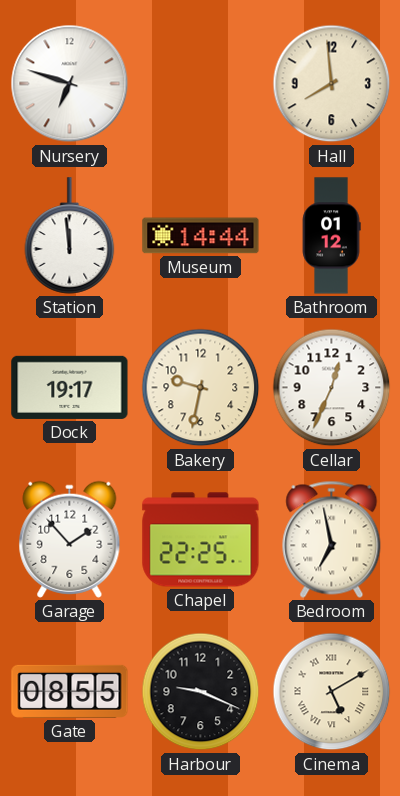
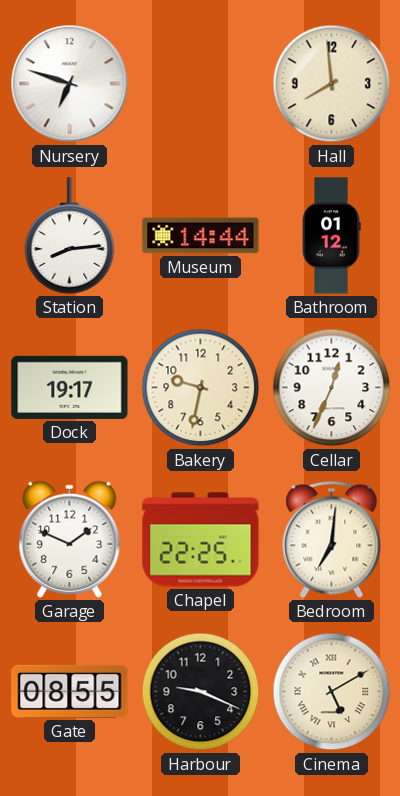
Station: 11:59 -> 8:14
Garage: 1:53 -> 1:49
Bedroom: 6:58 -> 7:01
